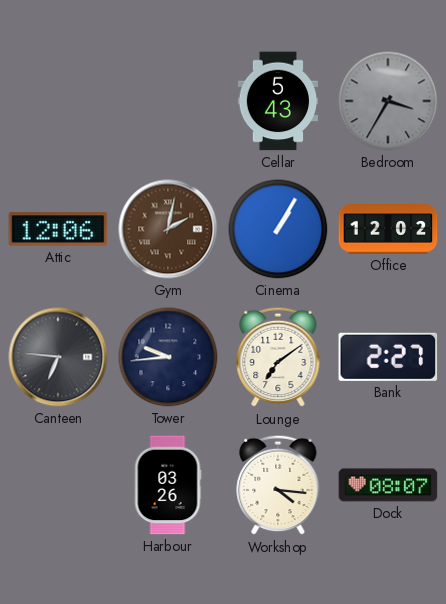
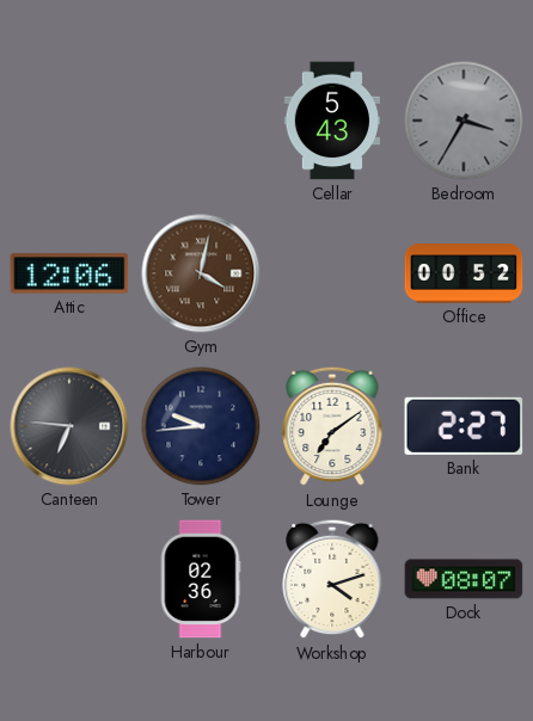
Gym: 2:02 -> 4:02
Cinema: 1:05 -> none
Office: 12:02 -> 00:52
Harbour: 03:26 -> 02:36
Workshop: 4:16 -> 4:12
